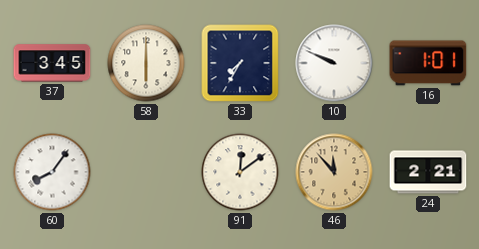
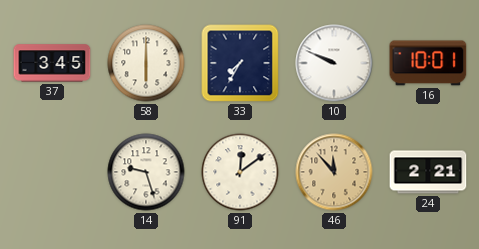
16: 1:01 -> 10:01
60: 8:06 -> none
14: none -> 9:27
